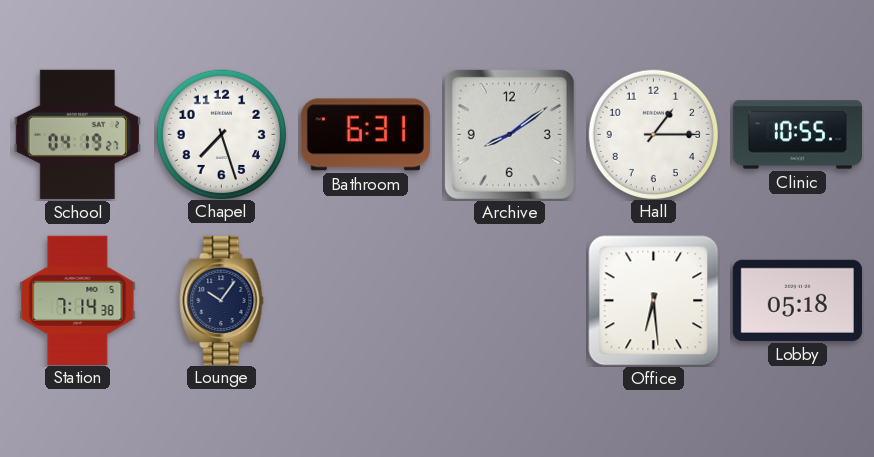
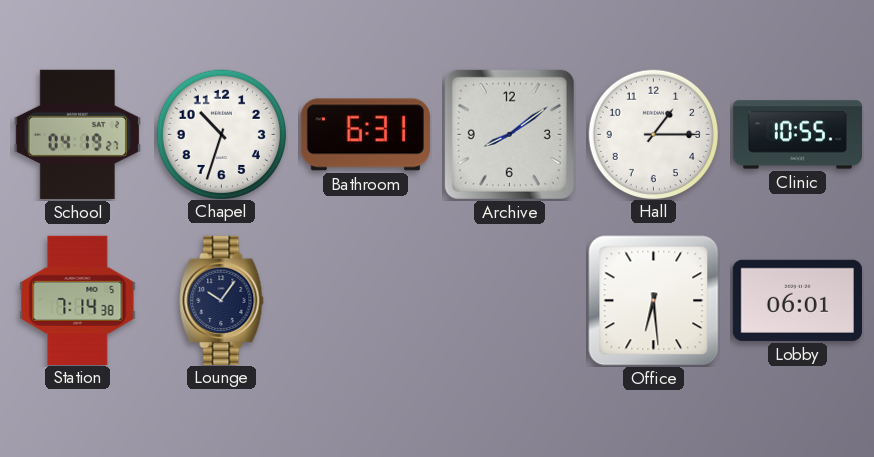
Chapel: 7:27 -> 10:33
Lobby: 05:18 -> 06:01
